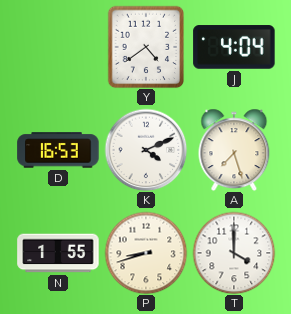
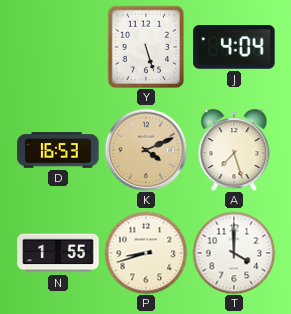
Y: 4:39 -> 5:27
K dial: white -> champagne
